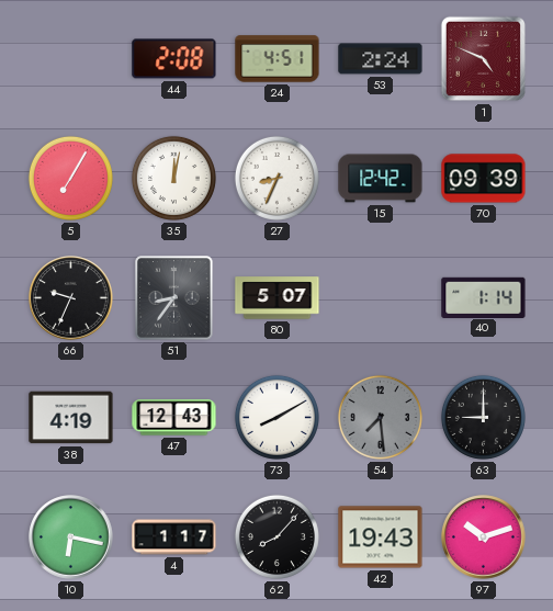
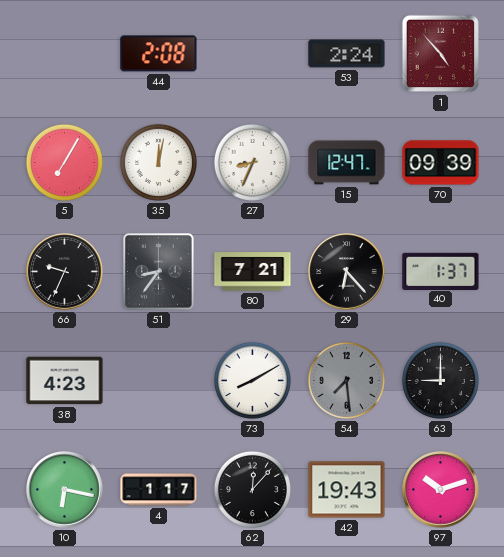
24: 4:51 -> none
1: 4:49 -> 4:53
15: 12:42 -> 12:47
80: 5:07 -> 7:21
29: none -> 6:23
40: 1:14 -> 1:37
38: 4:19 -> 4:23
47: 12:43 -> none
62: 8:07 -> 12:07
